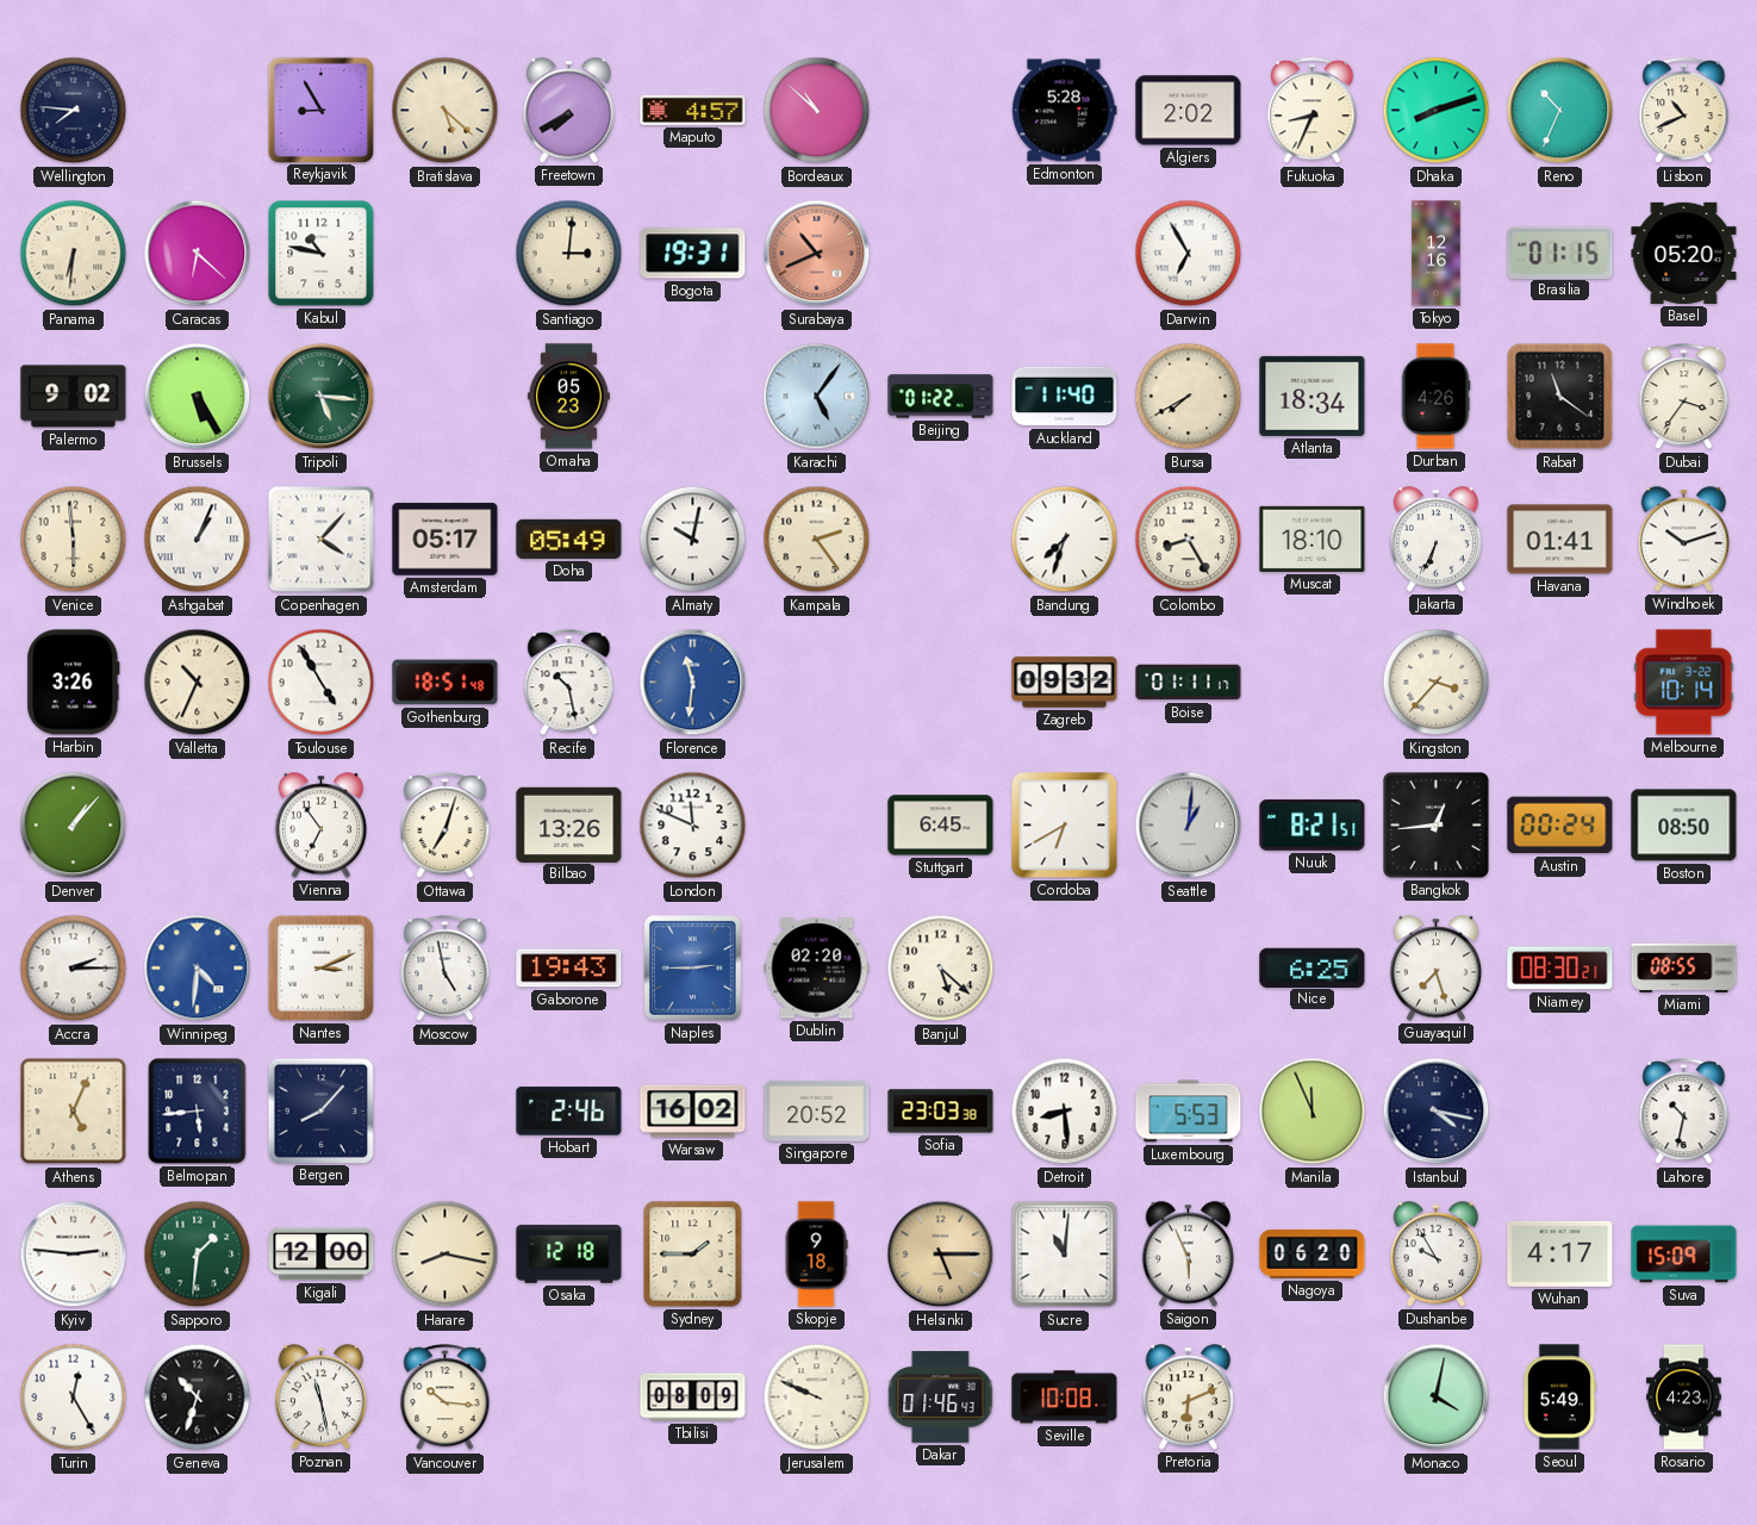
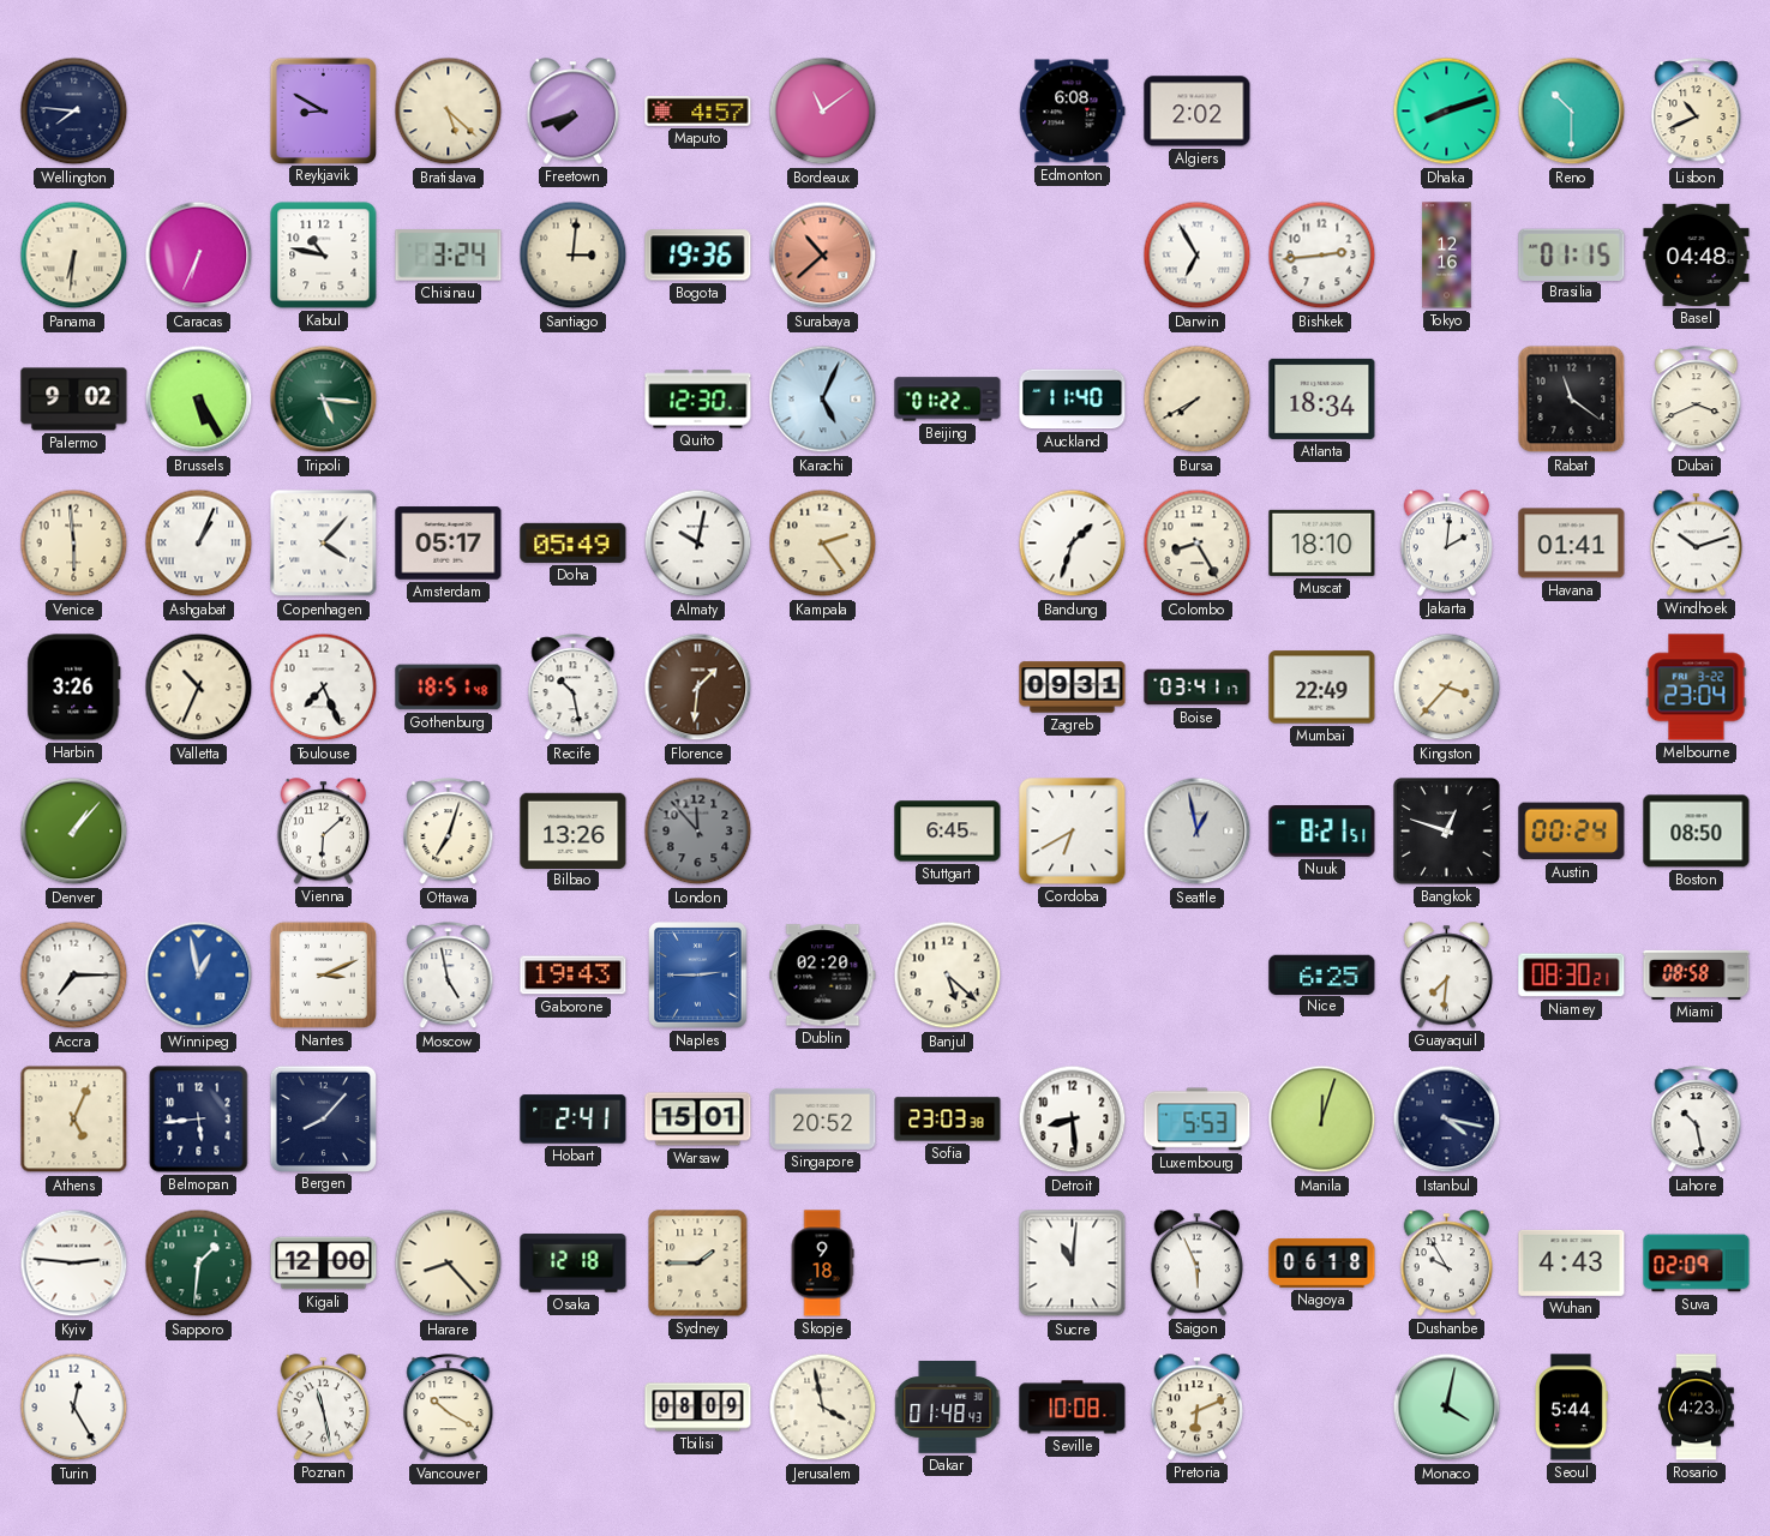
Reykjavik: 8:55 -> 8:50
Freetown: 7:40 -> 7:42
Bordeaux: 10:52 -> 11:09
Edmonton: 5:28 -> 6:08
Fukuoka: 8:34 -> none
Reno: 10:34 -> 10:30
Caracas: 6:22 -> 6:34
Chisinau: none -> 3:24
Bogota: 19:31 -> 19:36
Surabaya: 10:41 -> 10:38
Bishkek: none -> 2:44
Basel: 05:20 -> 04:48
Omaha: 05:23 -> none
Quito: none -> 12:30
Karachi: 5:06 -> 5:04
Durban: 4:26 -> none
Dubai: 3:36 -> 3:41
Bandung: 7:33 -> 1:33
Jakarta: 6:34 -> 2:01
Toulouse: 4:55 -> 7:26
Florence: 11:31 -> 1:31
Florence dial: blue -> brown
Zagreb: 09:32 -> 09:31
Boise: 01:11 -> 03:41
Mumbai: none -> 22:49
Melbourne: 10:14 -> 23:04
Vienna: 6:54 -> 6:08
London: 11:49 -> 11:53
London dial: white -> grey
Seattle: 1:01 -> 12:58
Bangkok: 12:44 -> 12:48
Accra: 2:15 -> 7:15
Winnipeg: 4:31 -> 12:58
Guayaquil: 7:27 -> 7:31
Miami: 08:55 -> 08:58
Hobart: 2:46 -> 2:41
Warsaw: 16:02 -> 15:01
Manila: 11:56 -> 12:03
Lahore: 10:32 -> 10:28
Harare: 8:17 -> 8:23
Helsinki: 5:15 -> none
Nagoya: 06:20 -> 06:18
Wuhan: 4:17 -> 4:43
Suva: 15:09 -> 02:09
Geneva: 10:33 -> none
Vancouver: 10:16 -> 10:20
Jerusalem: 9:49 -> 3:58
Dakar: 01:46 -> 01:48
Seoul: 5:49 -> 5:44
